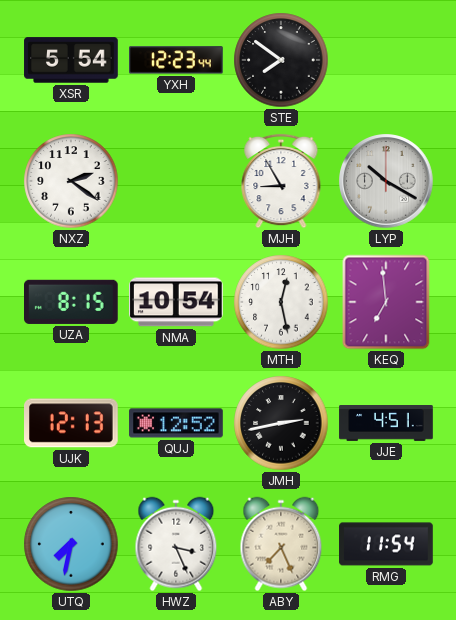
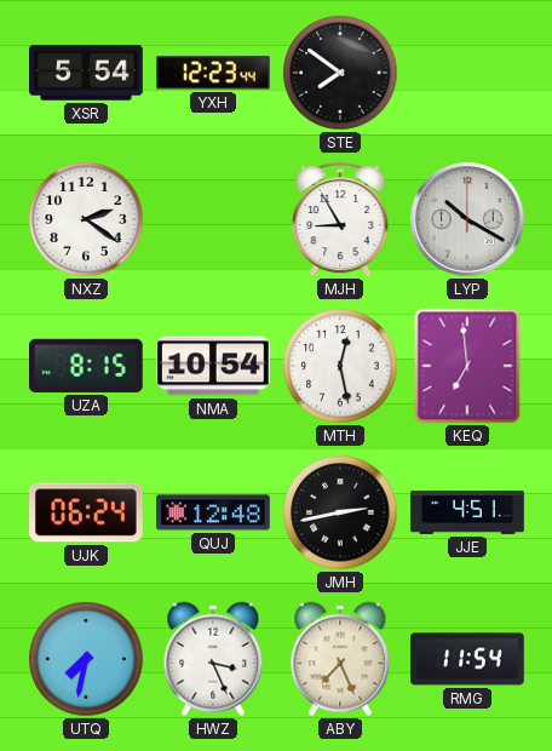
UJK: 12:13 -> 06:24
QUJ: 12:52 -> 12:48
